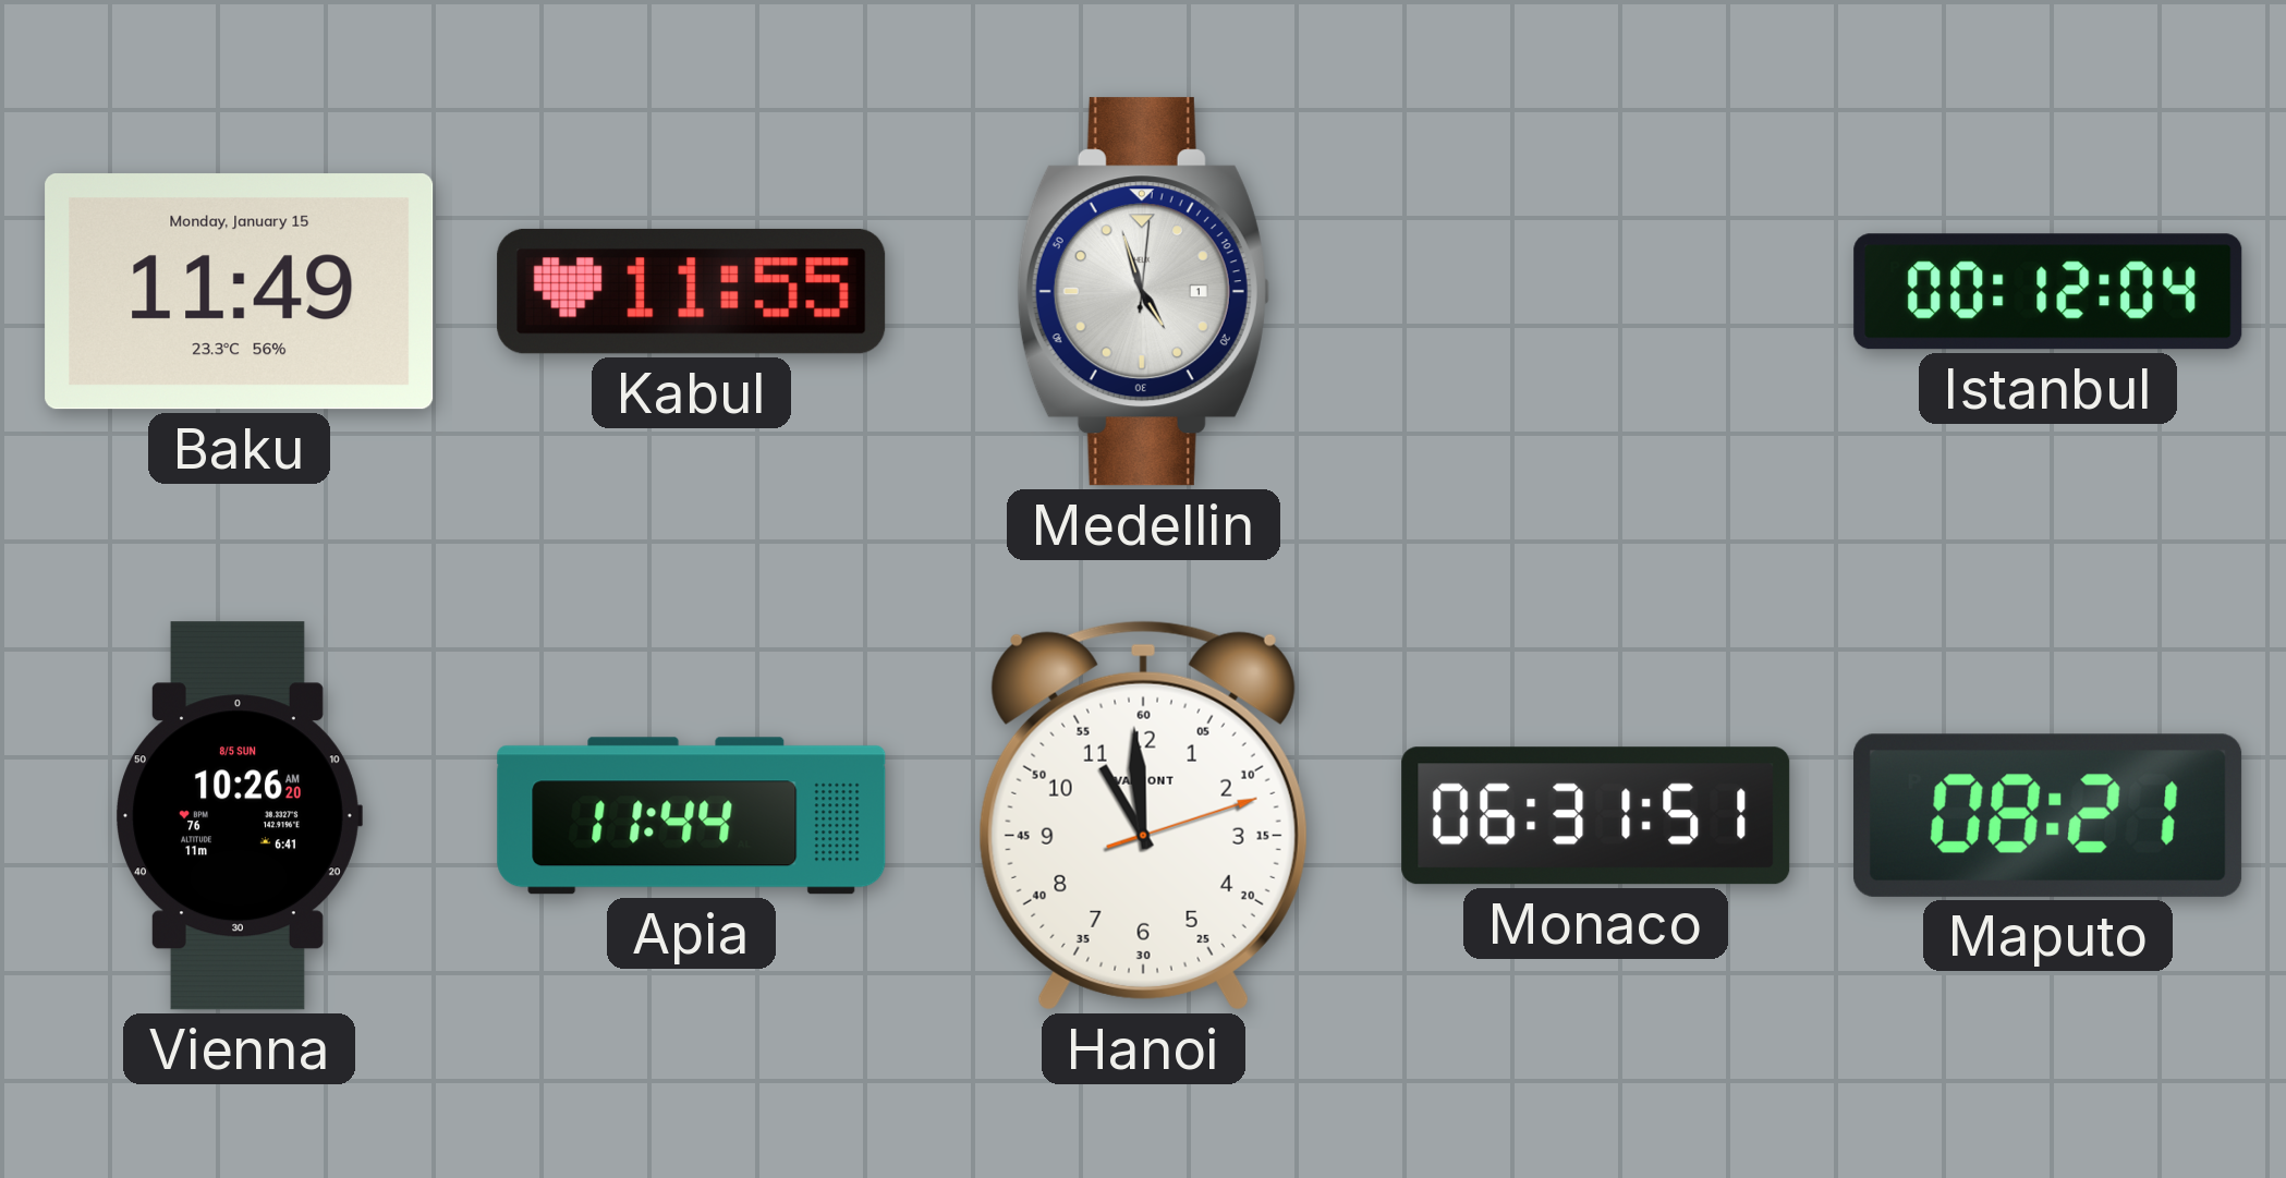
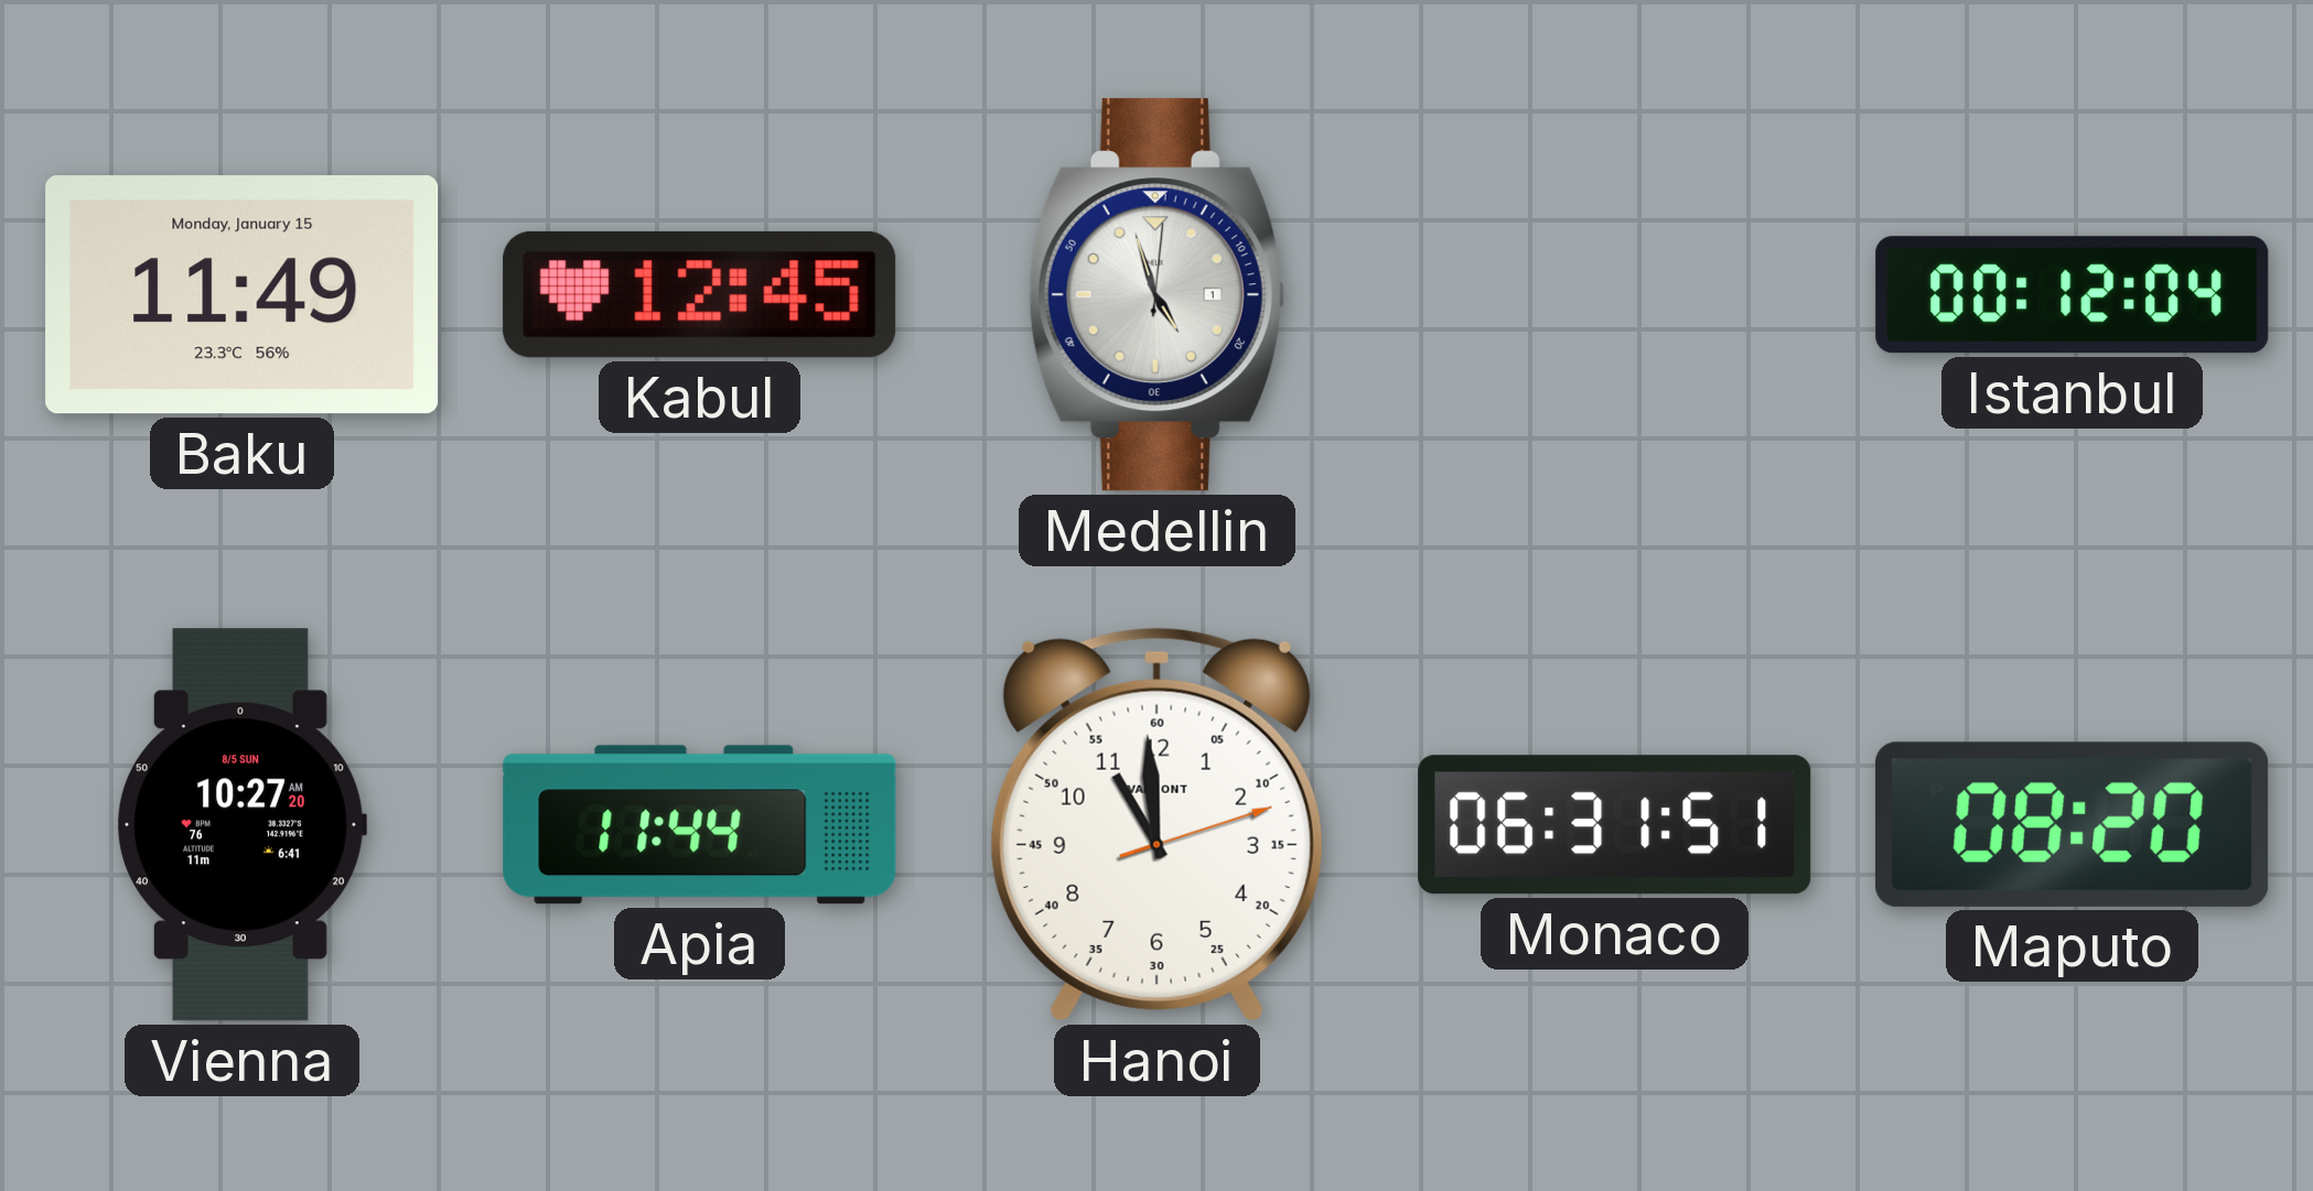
Kabul: 11:55 -> 12:45
Vienna: 10:26 -> 10:27
Maputo: 08:21 -> 08:20
